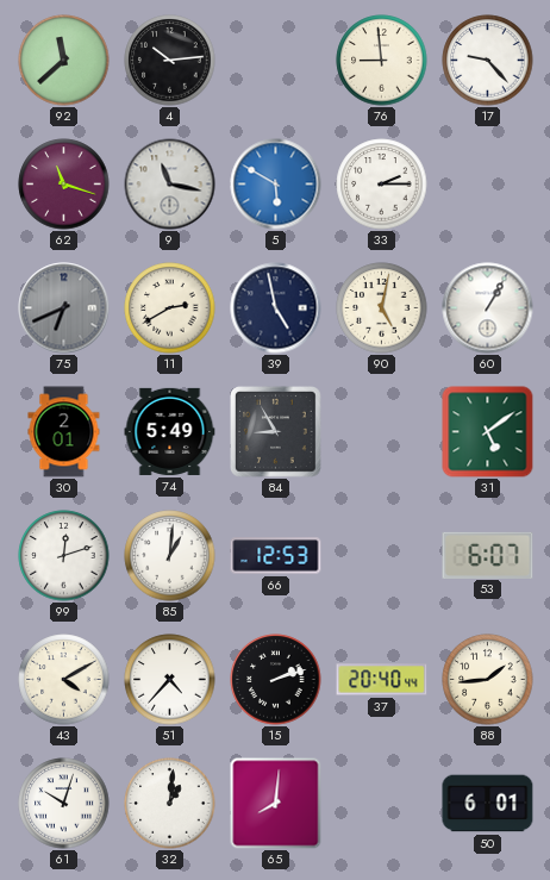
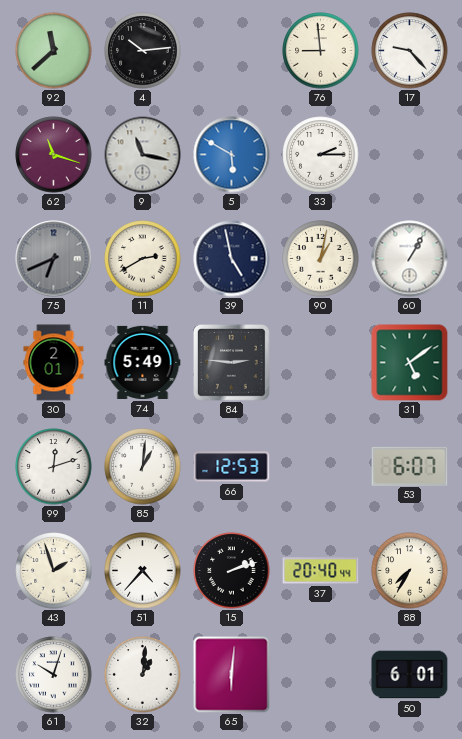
90: 5:02 -> 1:02
84: 8:55 -> 2:46
43: 4:10 -> 1:57
88: 1:44 -> 7:35
65: 8:01 -> 6:01
